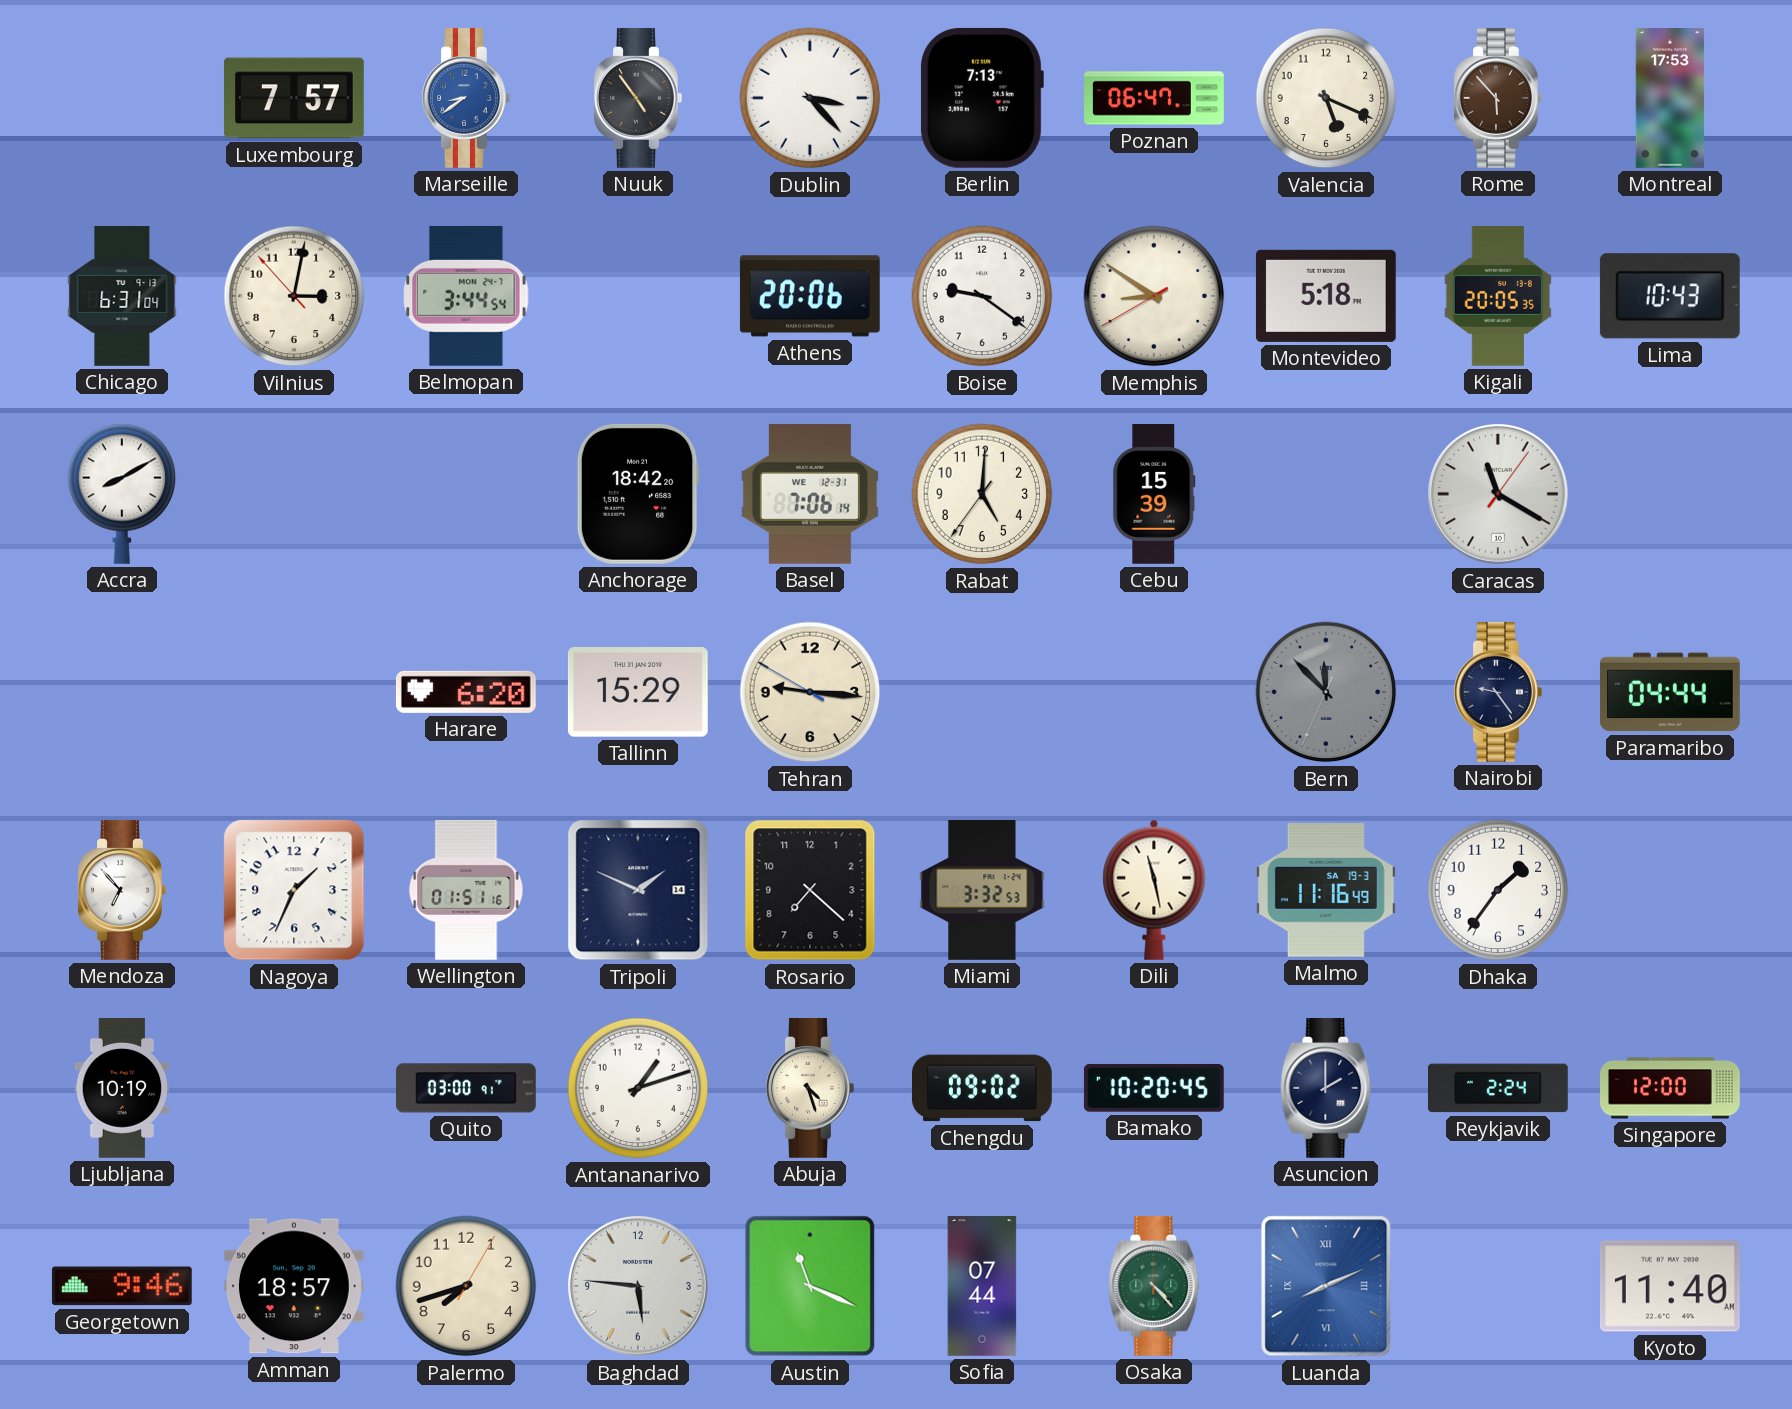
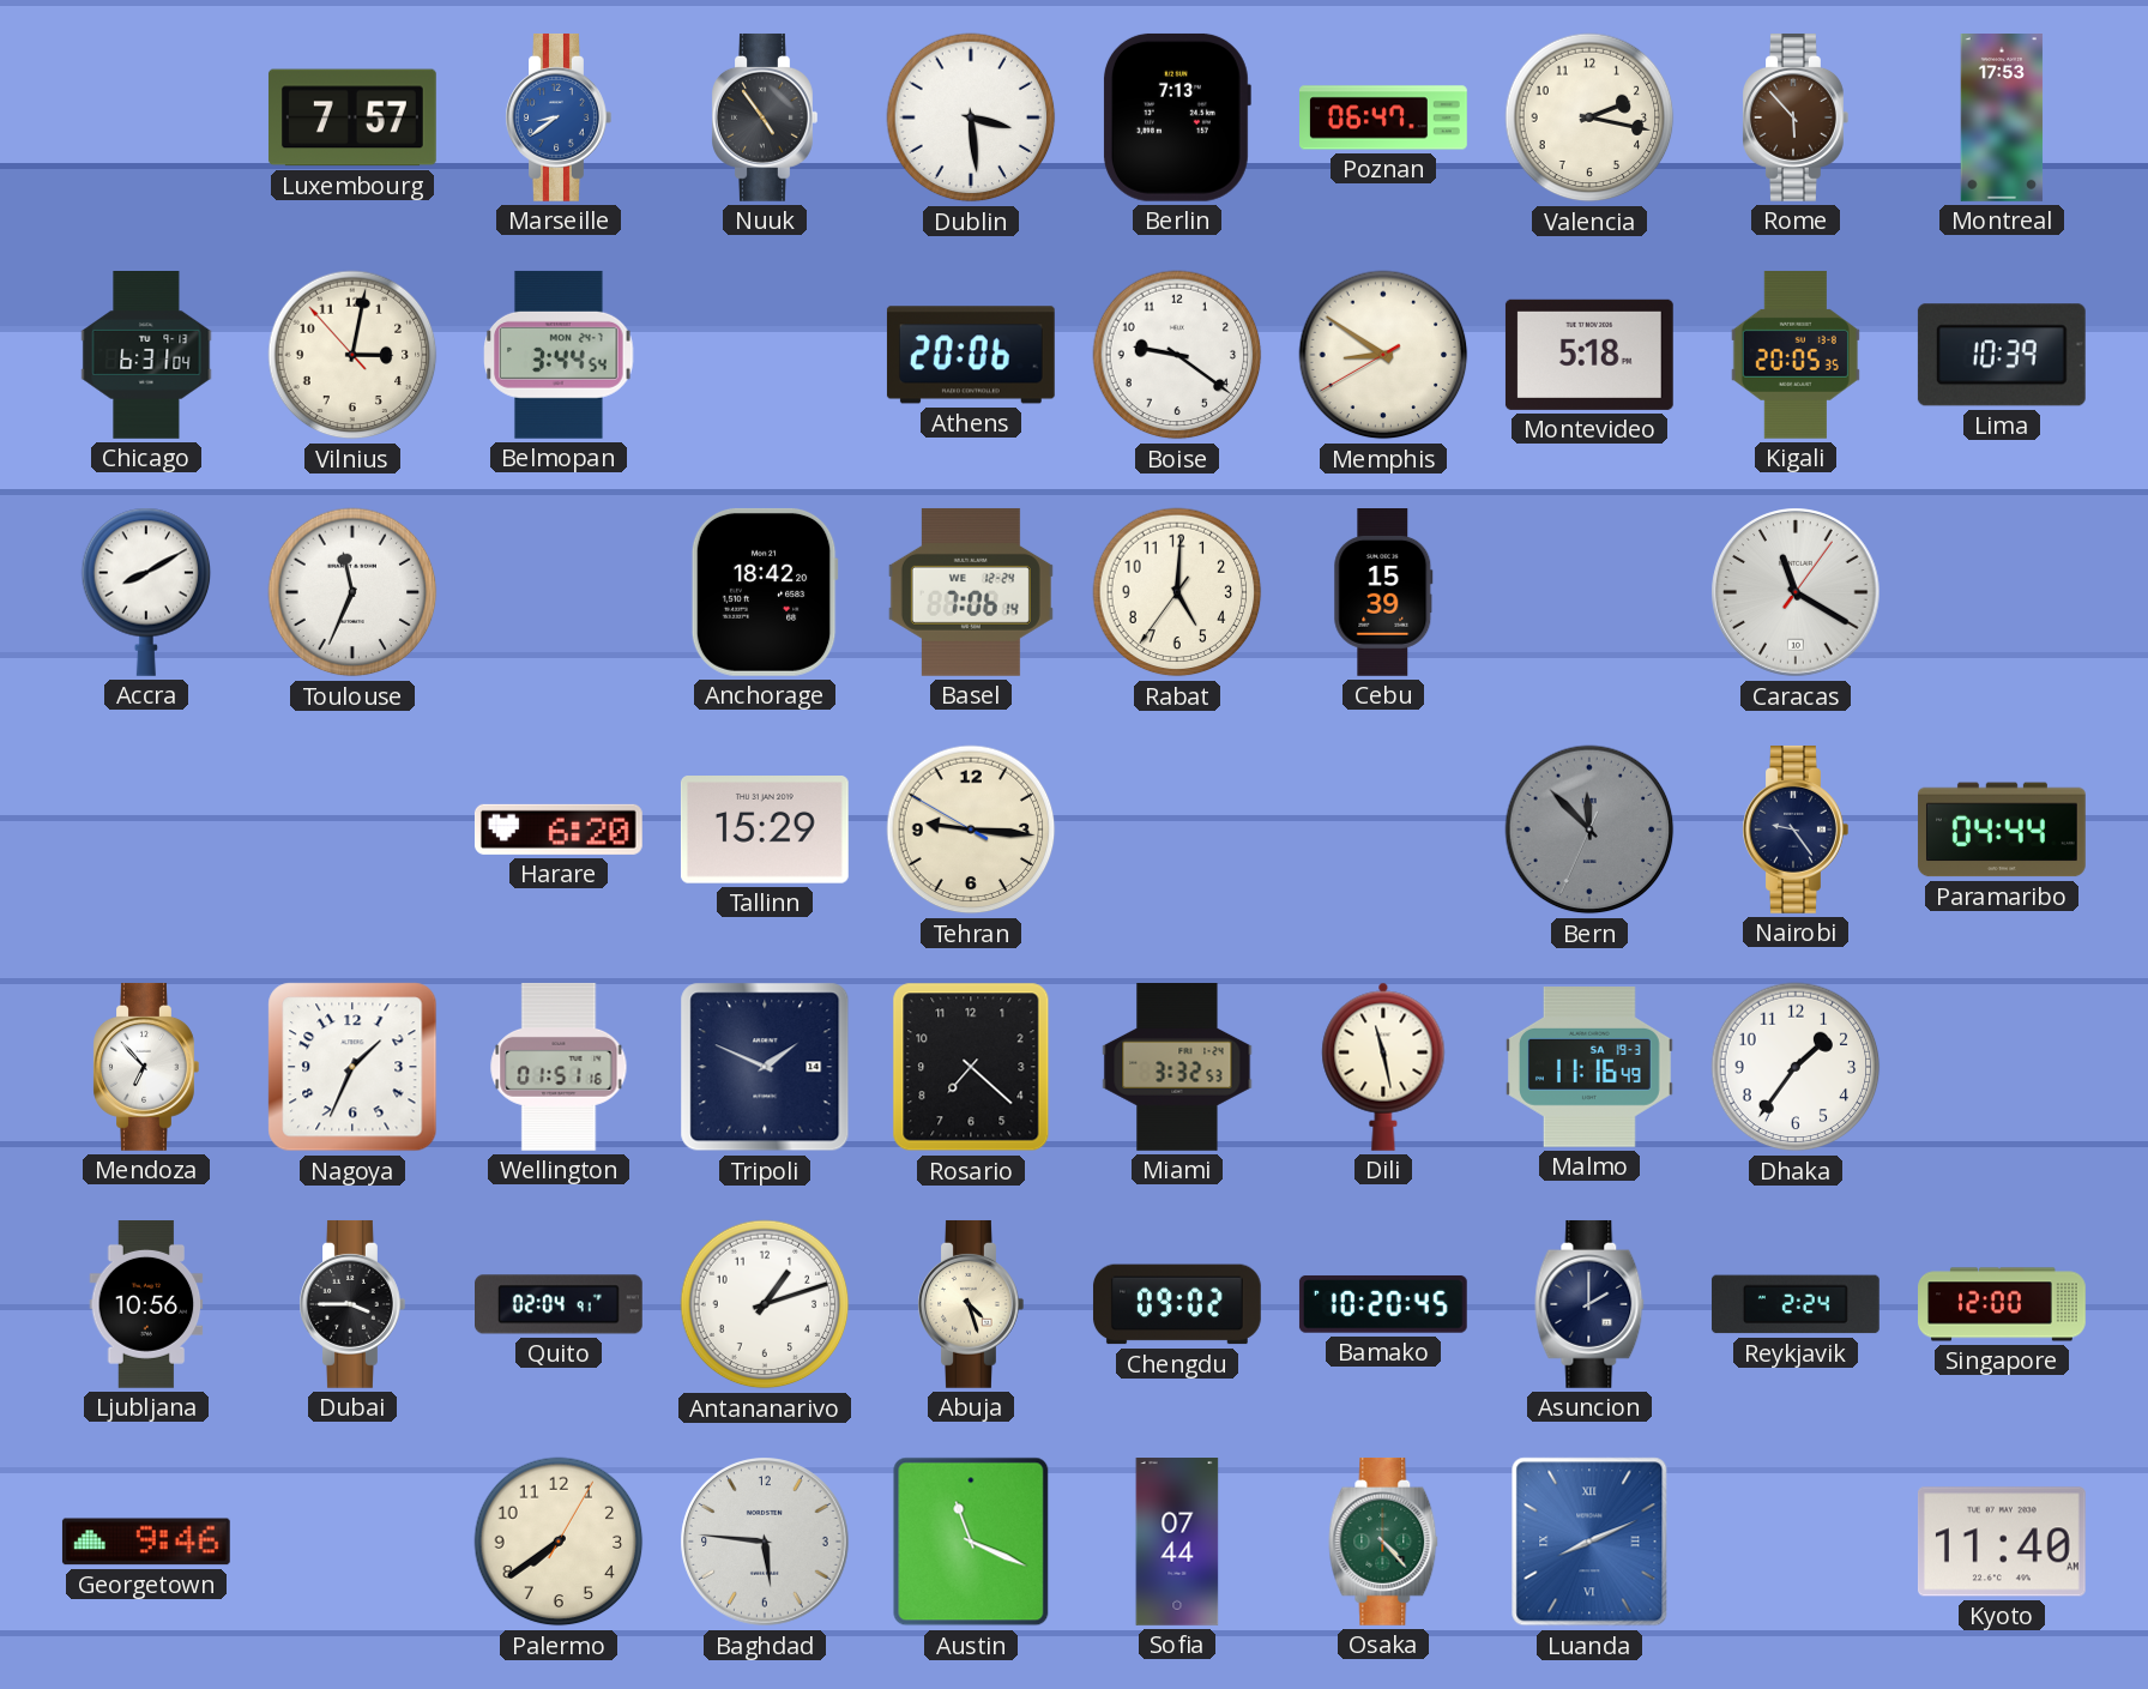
Dublin: 3:23 -> 3:29
Valencia: 5:19 -> 2:17
Lima: 10:43 -> 10:39
Toulouse: none -> 11:34
Basel date: WE 12-31 -> WE 12-24
Ljubljana: 10:19 -> 10:56
Dubai: none -> 3:45
Quito: 03:00 -> 02:04
Amman: 18:57 -> none
Palermo: 7:42 -> 7:39
